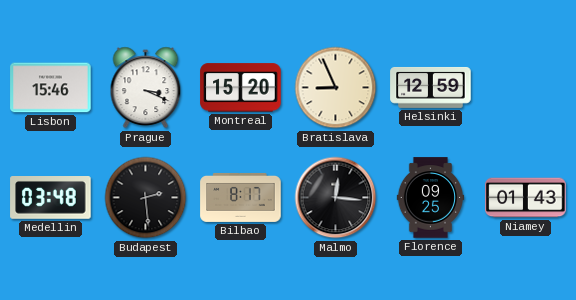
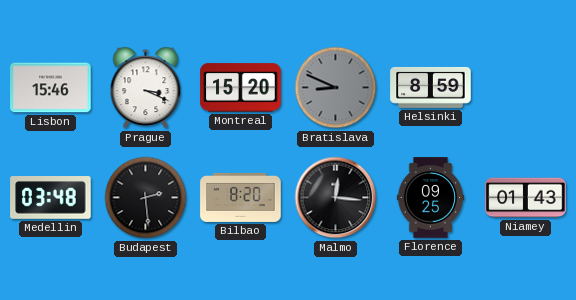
Bratislava: 8:56 -> 8:49
Bratislava dial: cream -> grey
Helsinki: 12:59 -> 8:59
Bilbao: 8:17 -> 8:20
